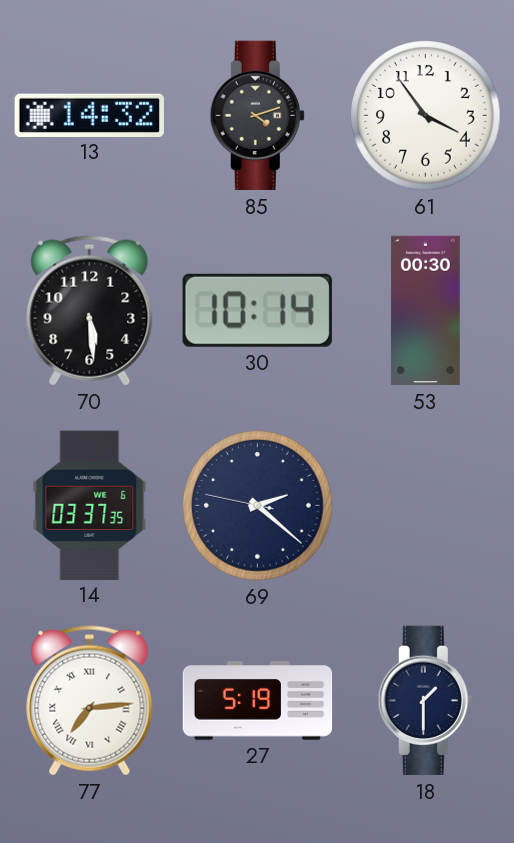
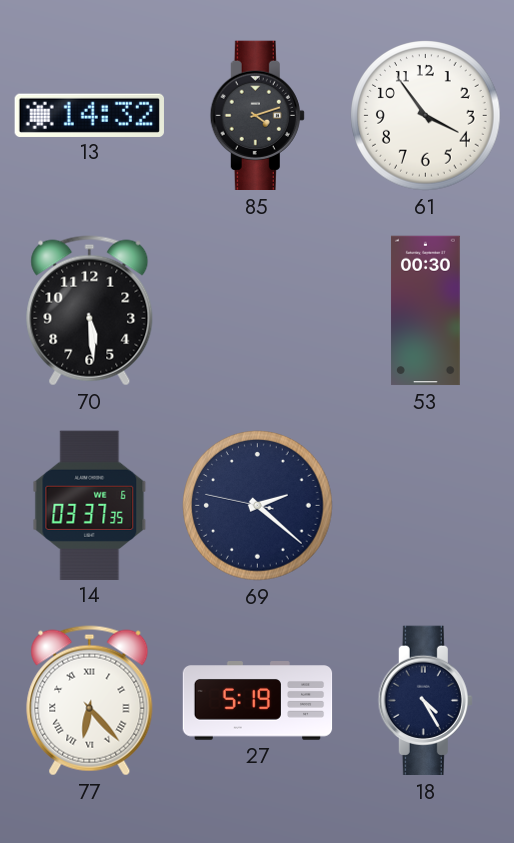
30: 10:14 -> none
77: 7:14 -> 6:23
18: 1:30 -> 4:25
